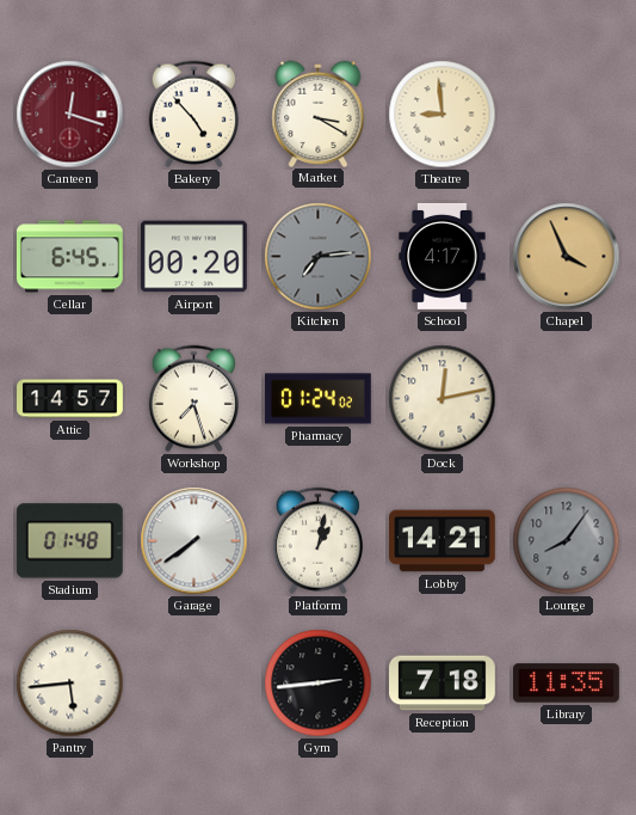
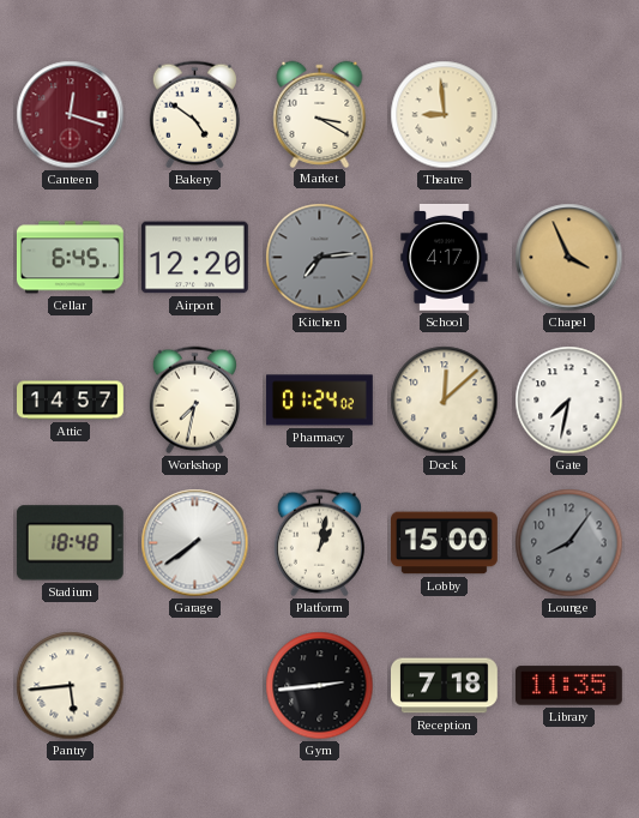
Bakery: 4:53 -> 4:51
Airport: 00:20 -> 12:20
Workshop: 7:27 -> 7:32
Dock: 12:13 -> 12:08
Gate: none -> 7:32
Stadium: 01:48 -> 18:48
Lobby: 14:21 -> 15:00
